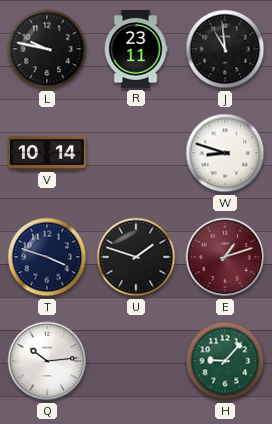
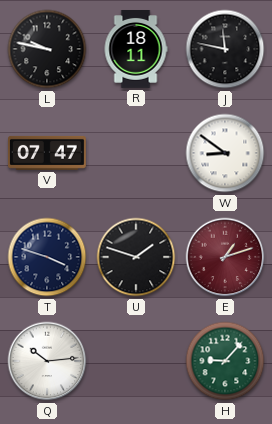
R: 23:11 -> 18:11
J: 10:59 -> 11:47
V: 10:14 -> 07:47
W: 8:48 -> 8:51
